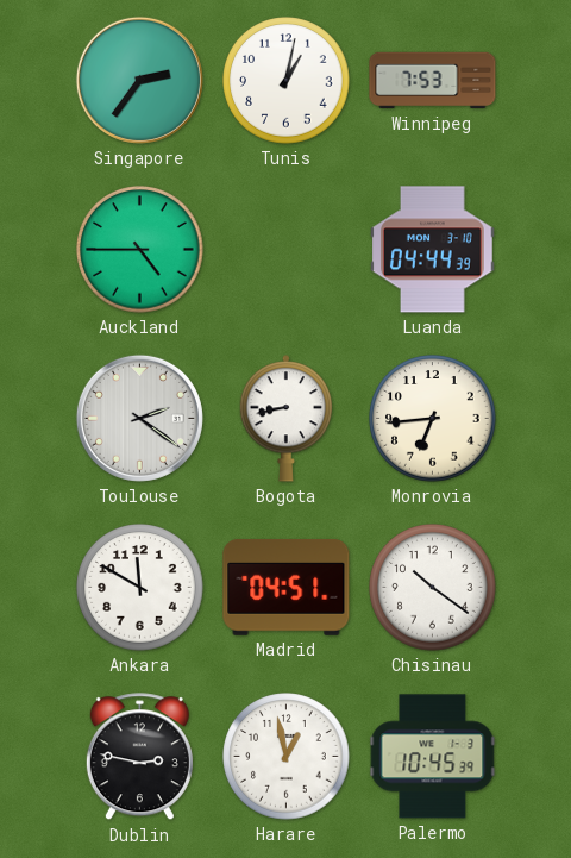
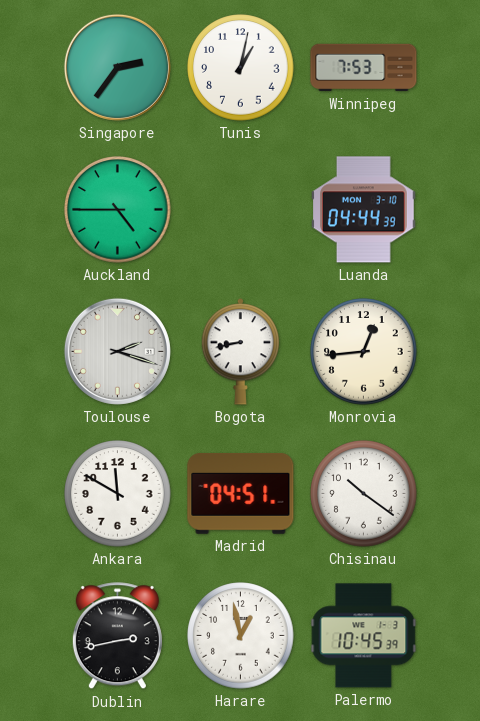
Toulouse: 2:21 -> 2:18
Monrovia: 6:44 -> 12:44
Dublin: 2:47 -> 2:43
